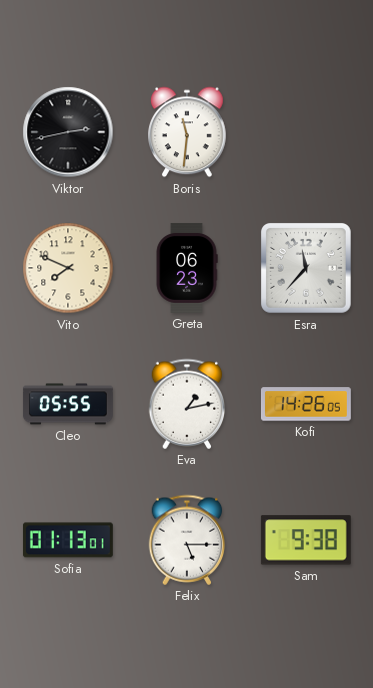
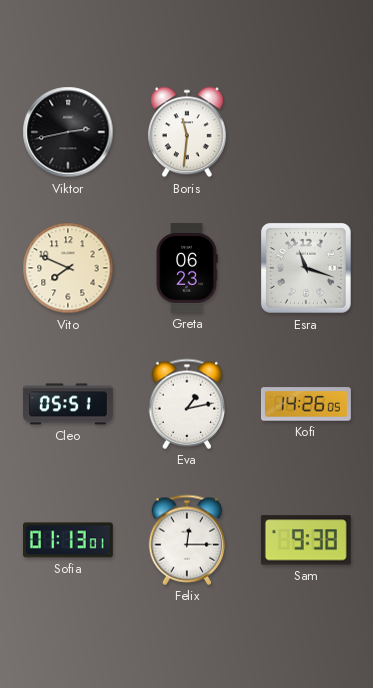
Esra: 11:37 -> 11:18
Cleo: 05:55 -> 05:51
Felix: 5:15 -> 12:15
